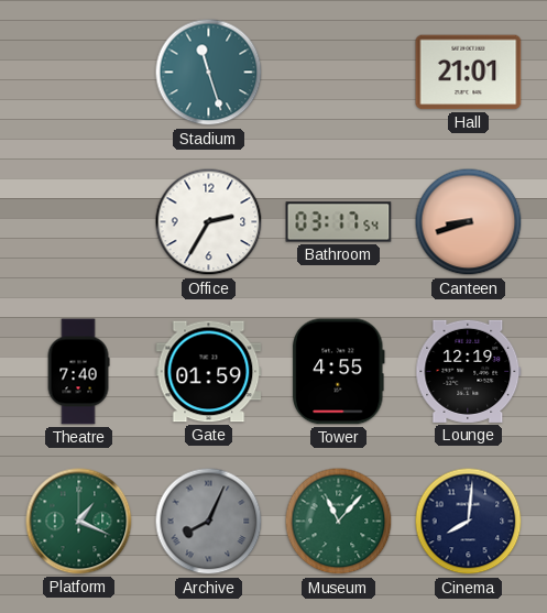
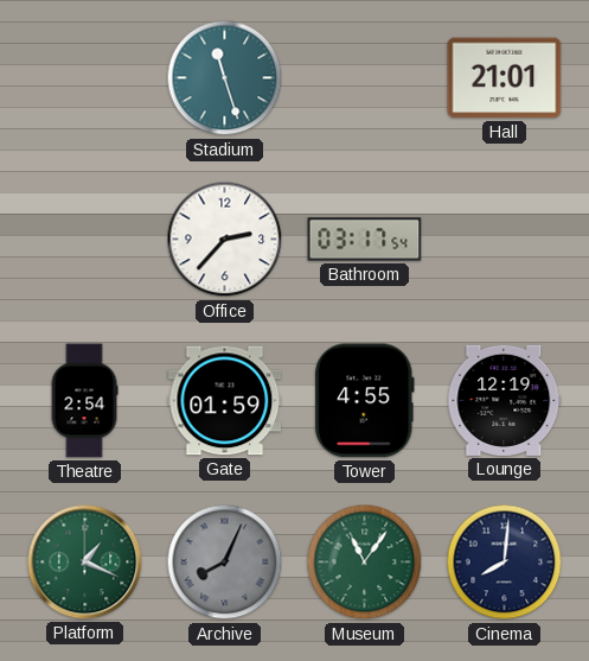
Office: 2:35 -> 2:37
Canteen: 8:42 -> none
Theatre: 7:40 -> 2:54
Museum: 11:07 -> 11:06
